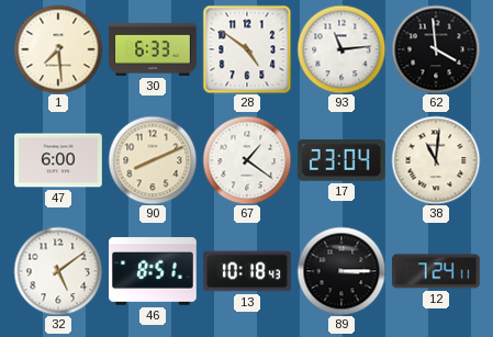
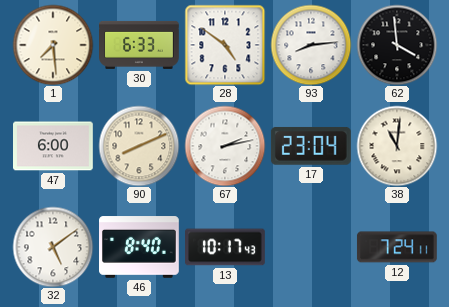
93: 11:14 -> 8:14
67: 1:21 -> 2:13
46: 8:51 -> 8:40
13: 10:18 -> 10:17
89: 3:15 -> none
